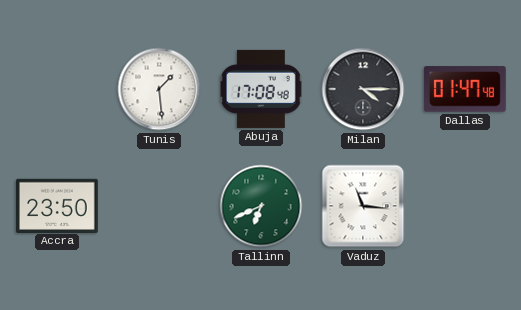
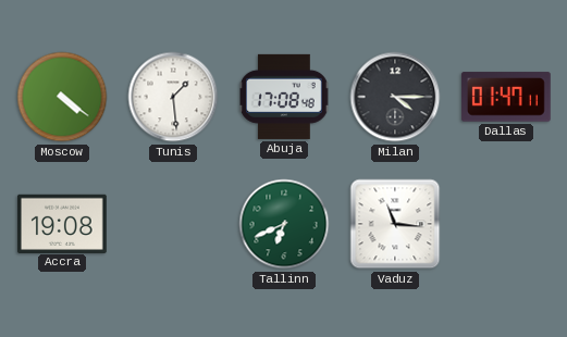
Moscow: none -> 4:21
Dallas: 01:47:48 -> 01:47:11
Accra: 23:50 -> 19:08
